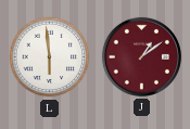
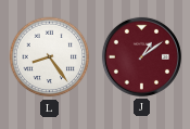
L: 5:59 -> 8:24
